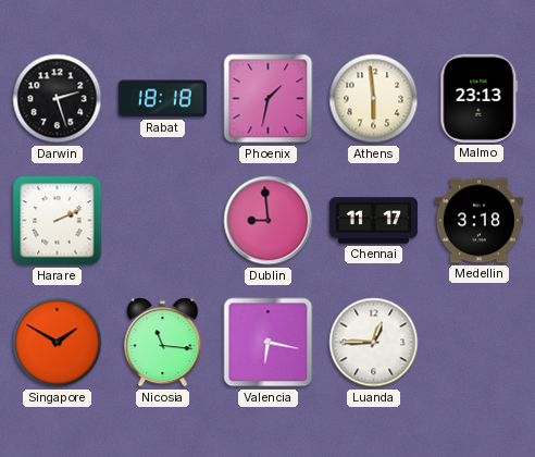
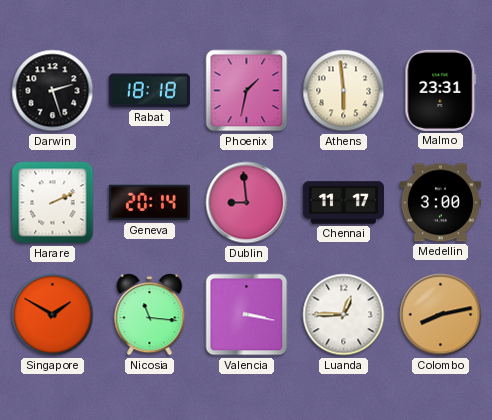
Malmo: 23:13 -> 23:31
Geneva: none -> 20:14
Medellin: 3:18 -> 3:00
Valencia: 6:17 -> 3:17
Colombo: none -> 8:13
